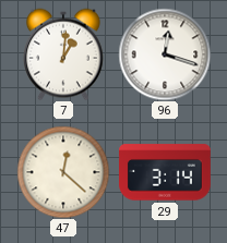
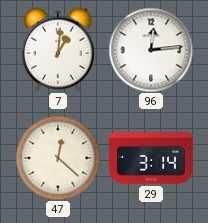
96: 12:18 -> 12:14
